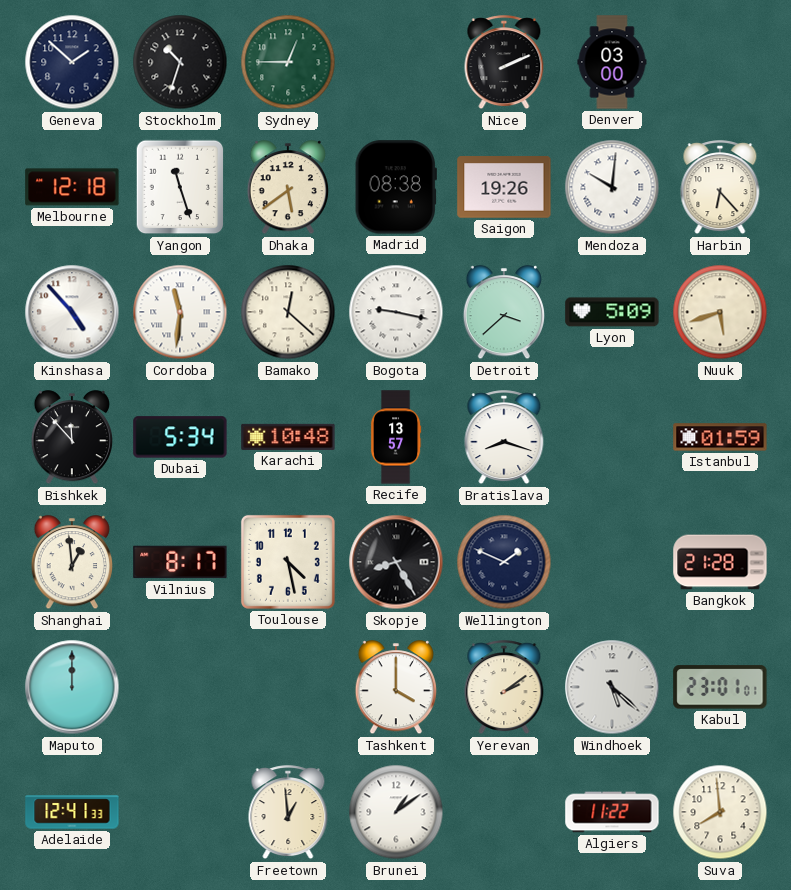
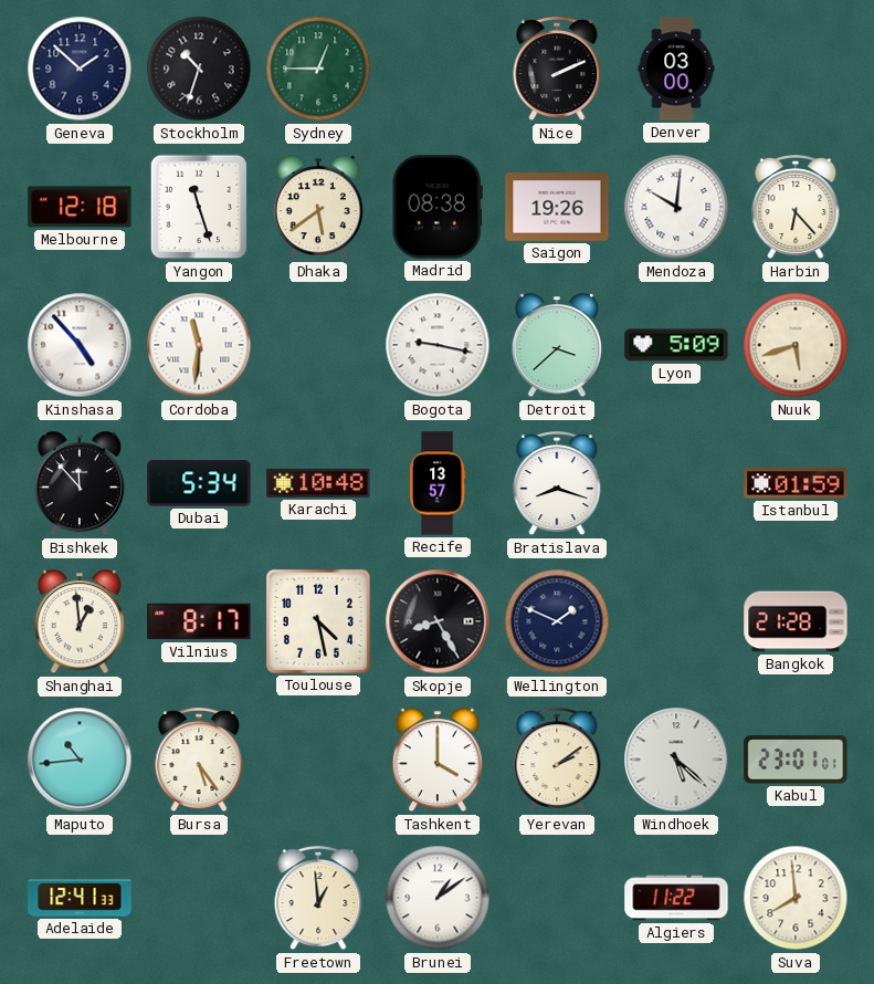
Bamako: 12:22 -> none
Maputo: 12:00 -> 10:44
Bursa: none -> 5:24
